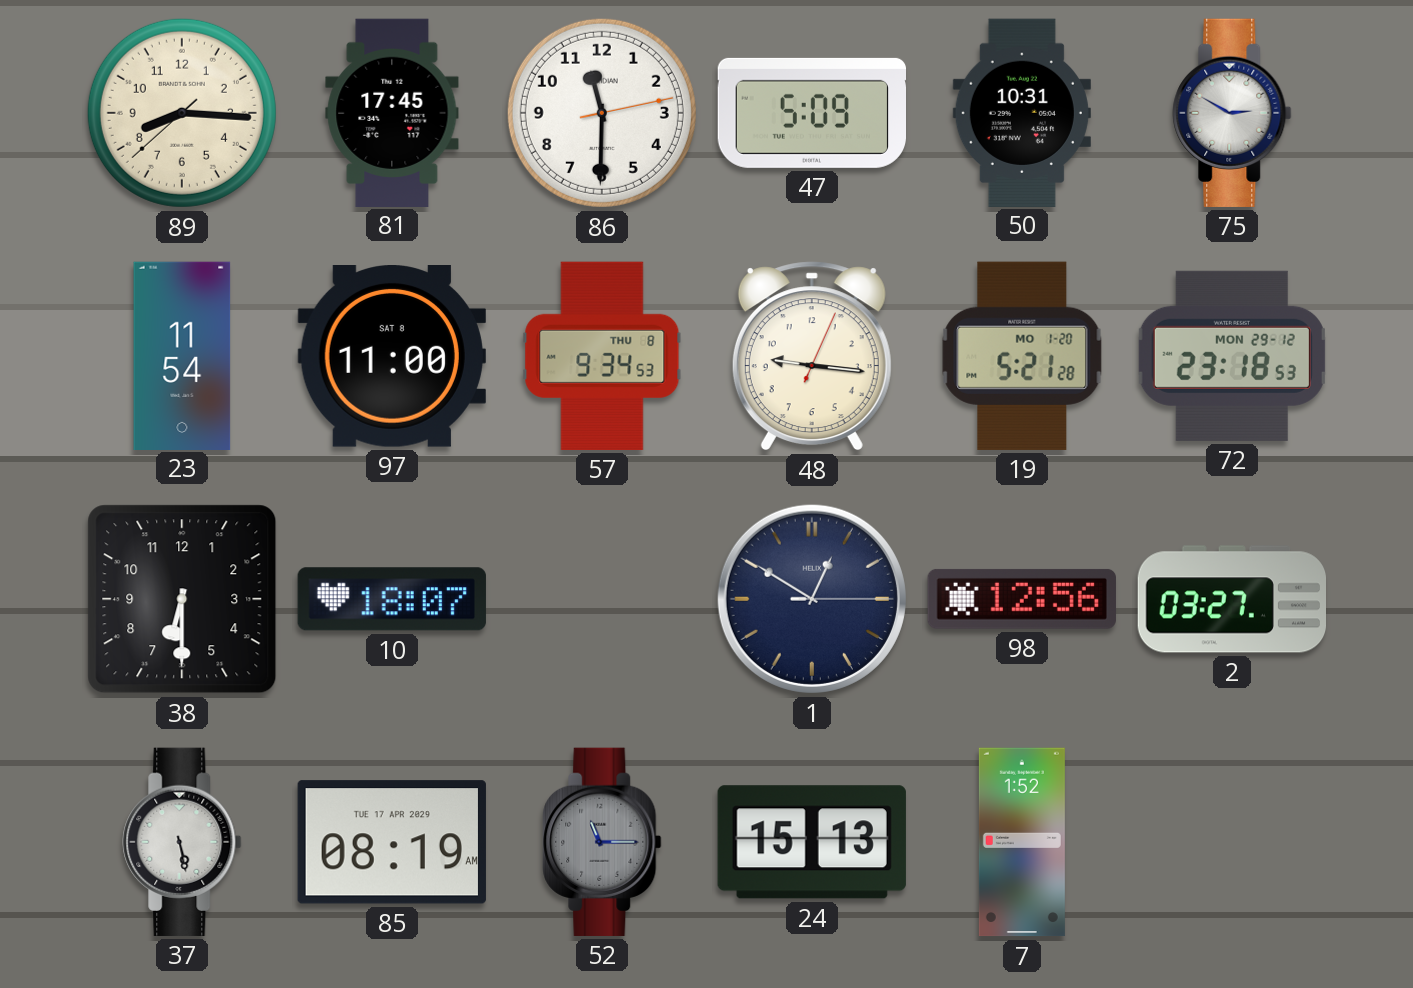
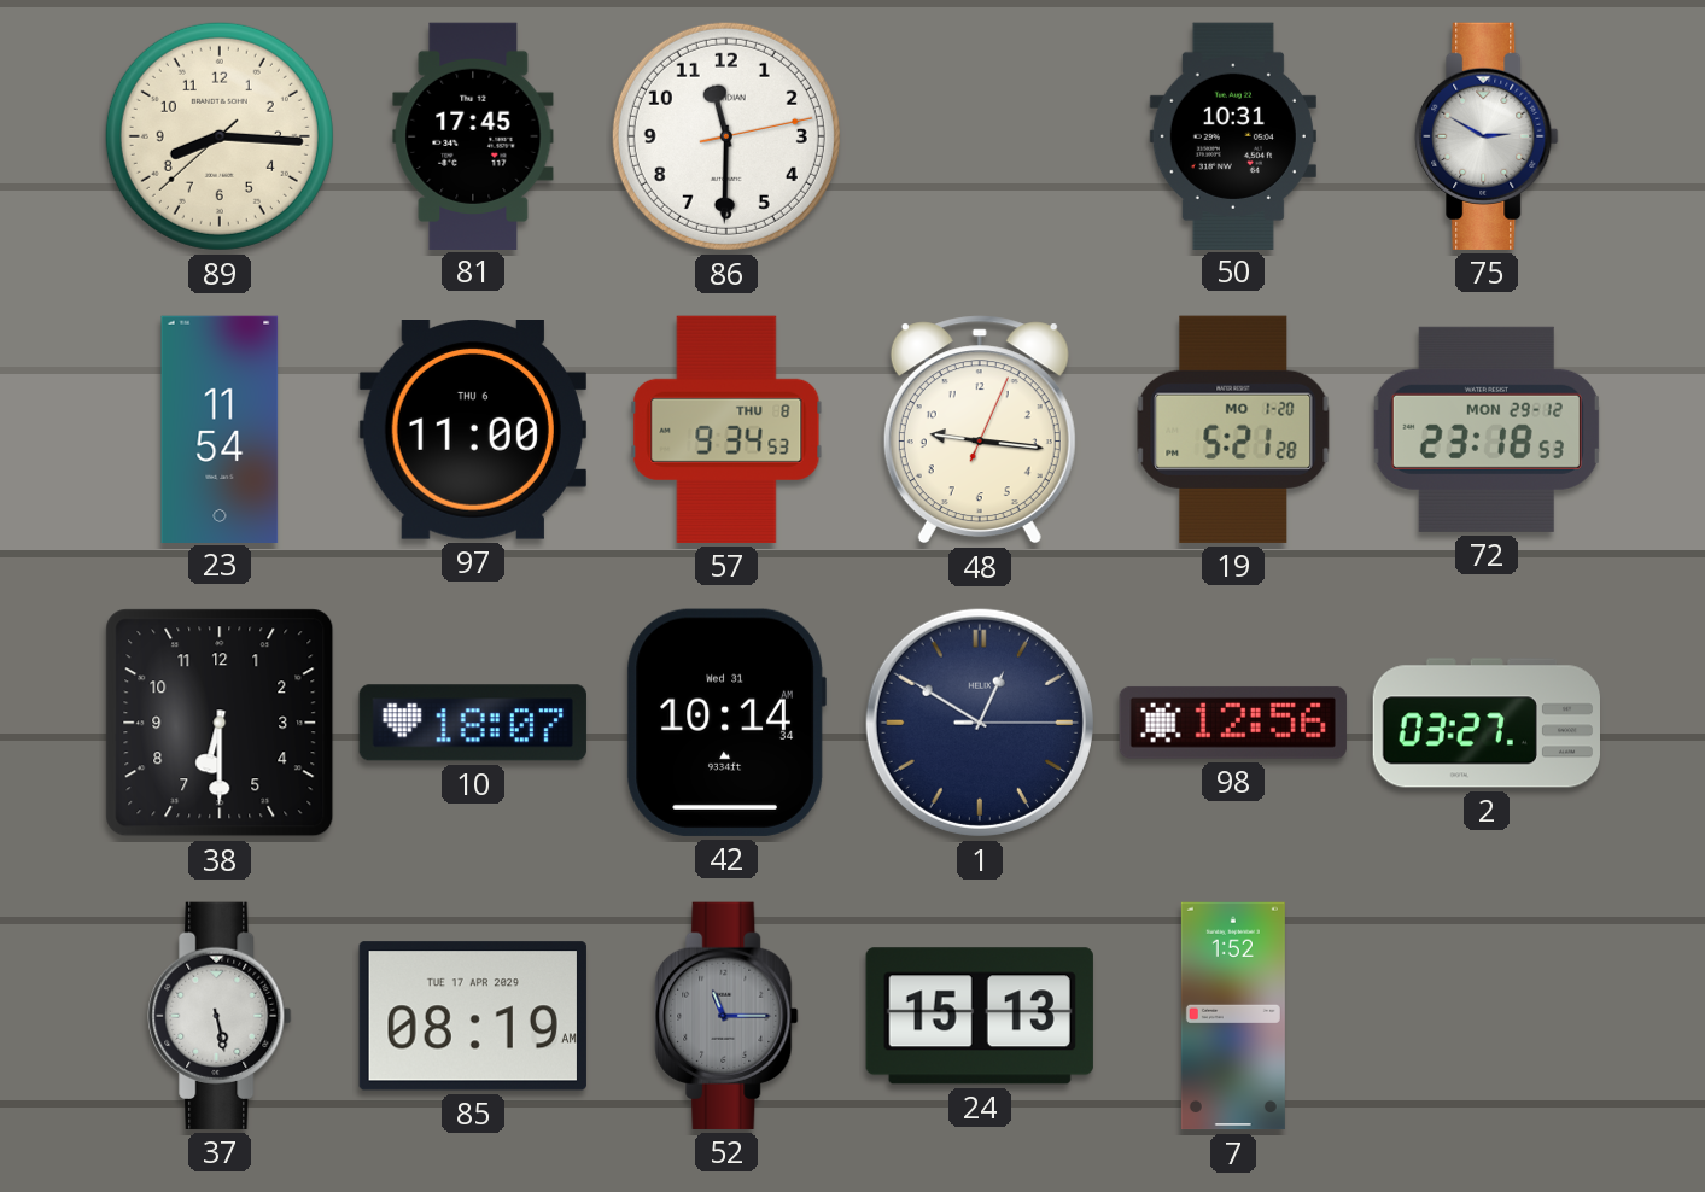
47: 5:09 -> none
97 date: SAT 8 -> THU 6
42: none -> 10:14
